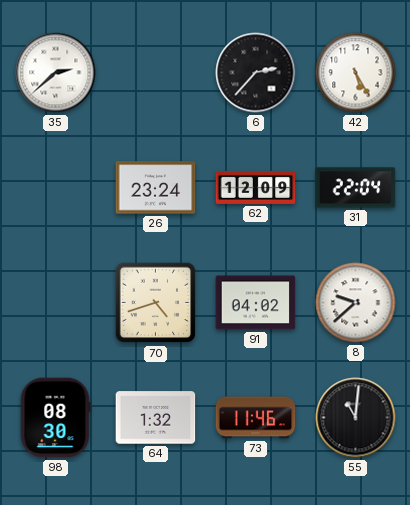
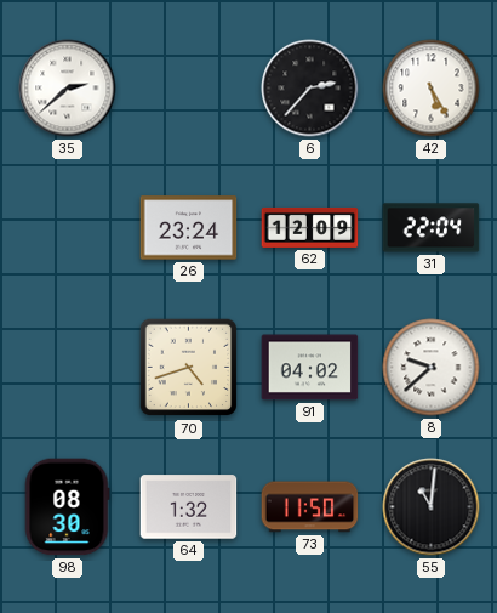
73: 11:46 -> 11:50
